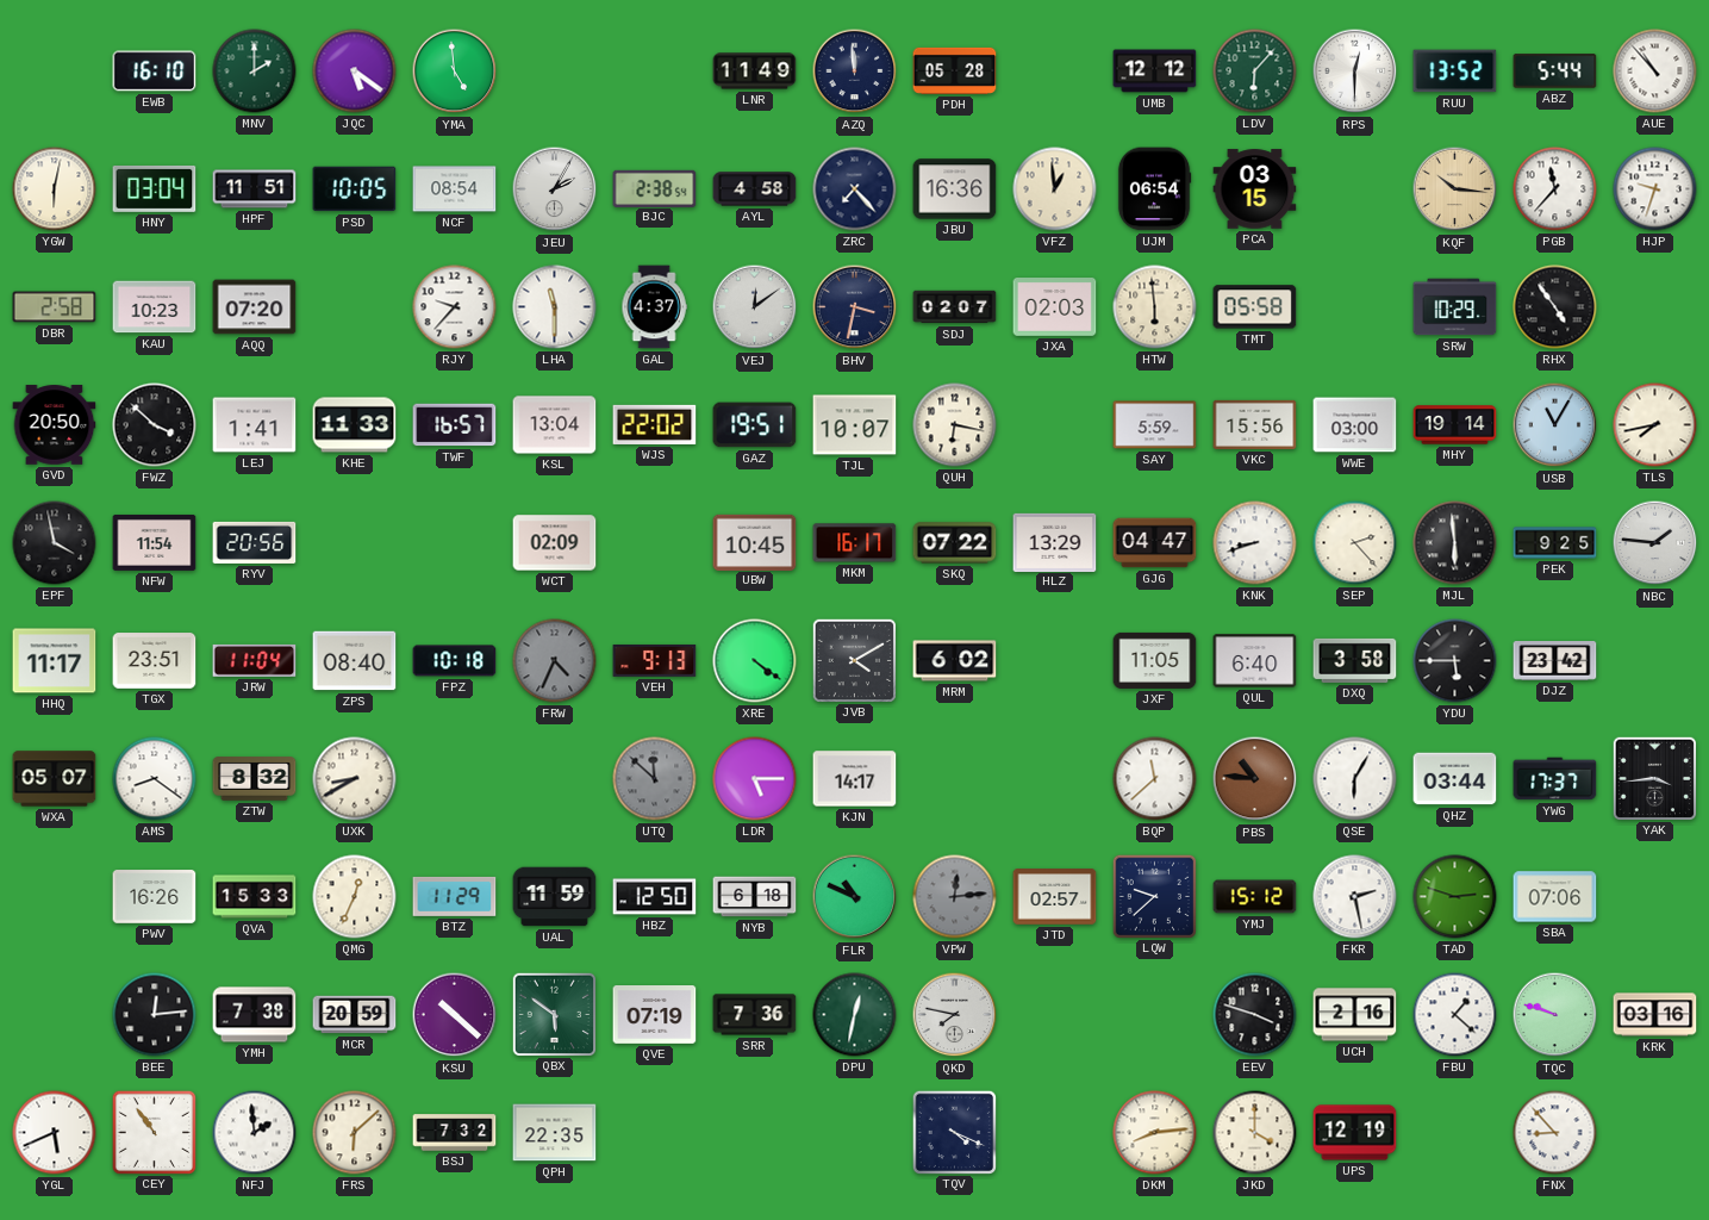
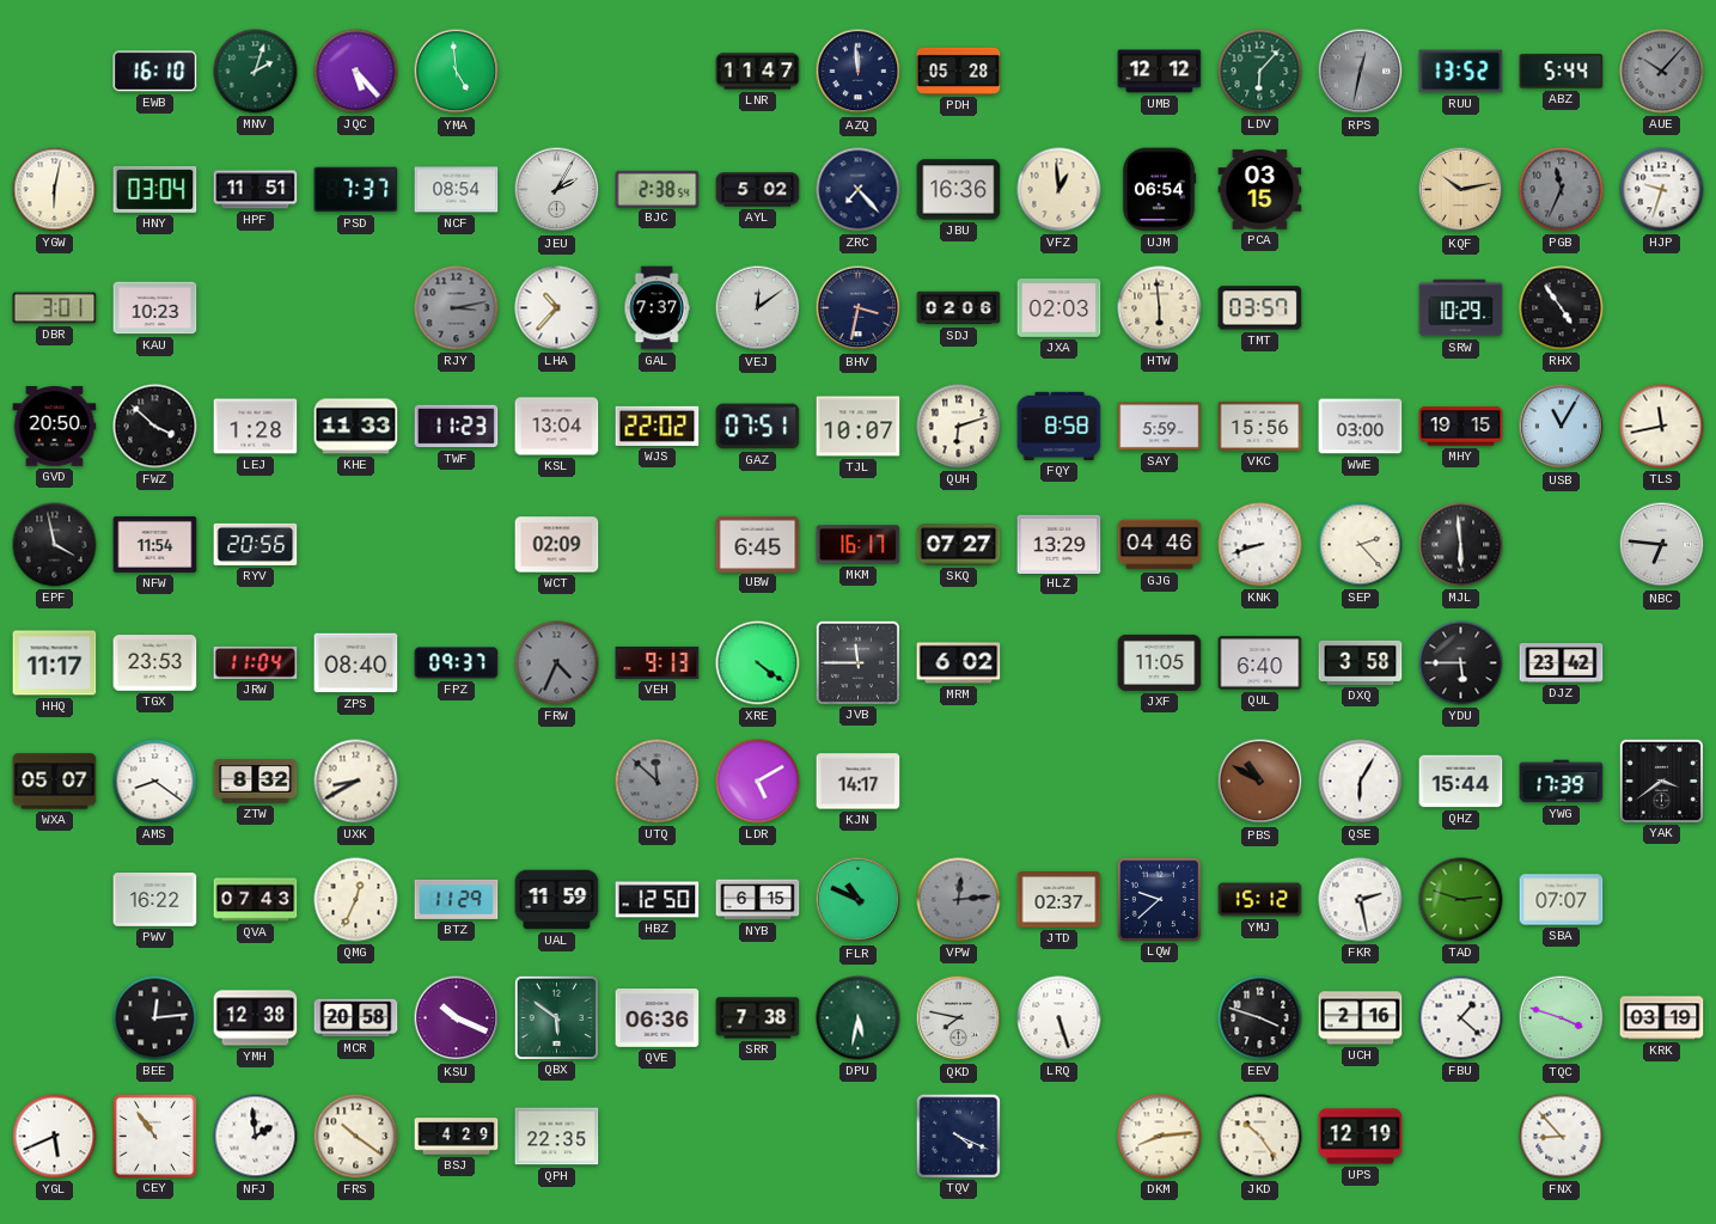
MNV: 2:00 -> 2:03
JQC: 5:21 -> 5:23
LNR: 11:49 -> 11:47
RPS: 12:30 -> 12:32
RPS dial: white -> grey
AUE: 10:53 -> 10:07
AUE dial: white -> grey
PSD: 10:05 -> 7:37
AYL: 4:58 -> 5:02
KQF: 10:16 -> 10:13
PGB: 11:37 -> 11:34
PGB dial: white -> grey
DBR: 2:58 -> 3:01
AQQ: 07:20 -> none
RJY: 9:37 -> 3:13
RJY dial: white -> grey
LHA: 11:30 -> 10:37
GAL: 4:37 -> 7:37
SDJ: 02:07 -> 02:06
TMT: 05:58 -> 03:57
LEJ: 1:41 -> 1:28
TWF: 16:57 -> 11:23
GAZ: 19:51 -> 07:51
QUH: 6:17 -> 6:12
FQY: none -> 8:58
MHY: 19:14 -> 19:15
TLS: 7:43 -> 11:43
UBW: 10:45 -> 6:45
SKQ: 07:22 -> 07:27
GJG: 04:47 -> 04:46
PEK: 9:25 -> none
NBC: 1:46 -> 6:46
TGX: 23:51 -> 23:53
FPZ: 10:18 -> 09:37
JVB: 4:10 -> 11:45
LDR: 5:15 -> 5:10
BQP: 11:38 -> none
PBS: 10:46 -> 10:50
QHZ: 03:44 -> 15:44
YWG: 17:37 -> 17:39
YAK: 3:44 -> 3:39
PWV: 16:26 -> 16:22
QVA: 15:33 -> 07:43
NYB: 6:18 -> 6:15
JTD: 02:57 -> 02:37
SBA: 07:06 -> 07:07
YMH: 7:38 -> 12:38
MCR: 20:59 -> 20:58
KSU: 10:22 -> 10:19
QVE: 07:19 -> 06:36
SRR: 7:36 -> 7:38
DPU: 12:32 -> 5:32
LRQ: none -> 5:27
TQC: 9:48 -> 3:48
KRK: 03:16 -> 03:19
FRS: 6:08 -> 10:21
BSJ: 7:32 -> 4:29
JKD: 4:00 -> 10:24
